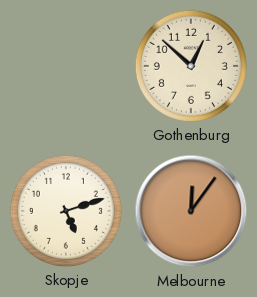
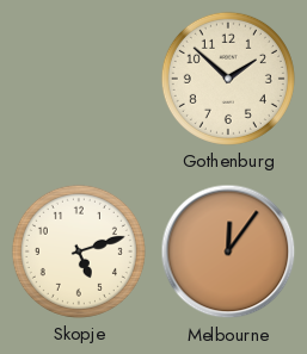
Gothenburg: 12:52 -> 1:52
